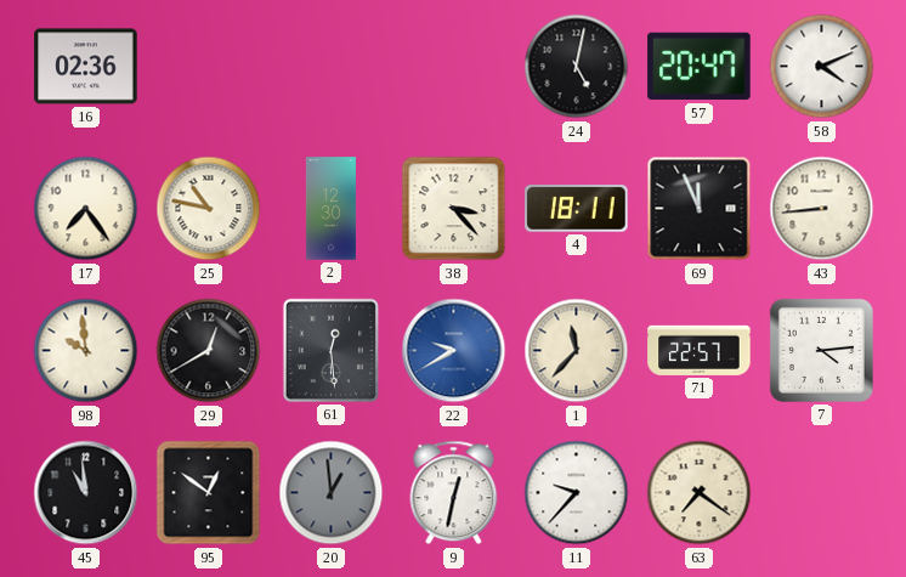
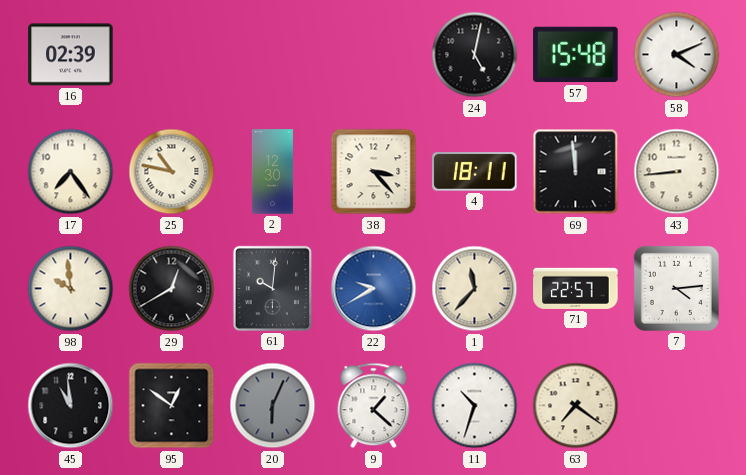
16: 02:36 -> 02:39
57: 20:47 -> 15:48
69: 11:56 -> 11:59
61: 12:29 -> 10:01
20: 12:59 -> 6:04
9: 12:32 -> 1:22
11: 9:37 -> 10:33
